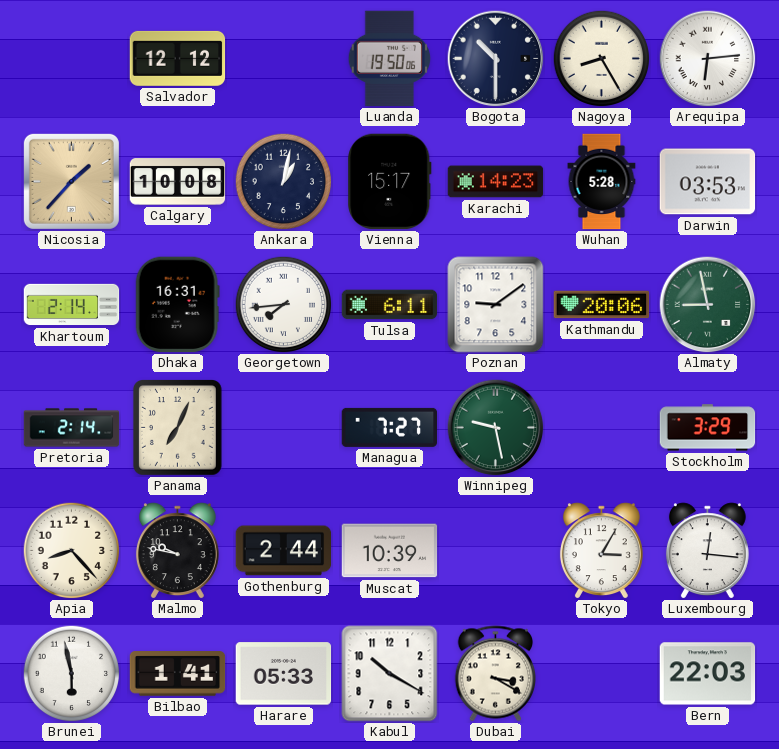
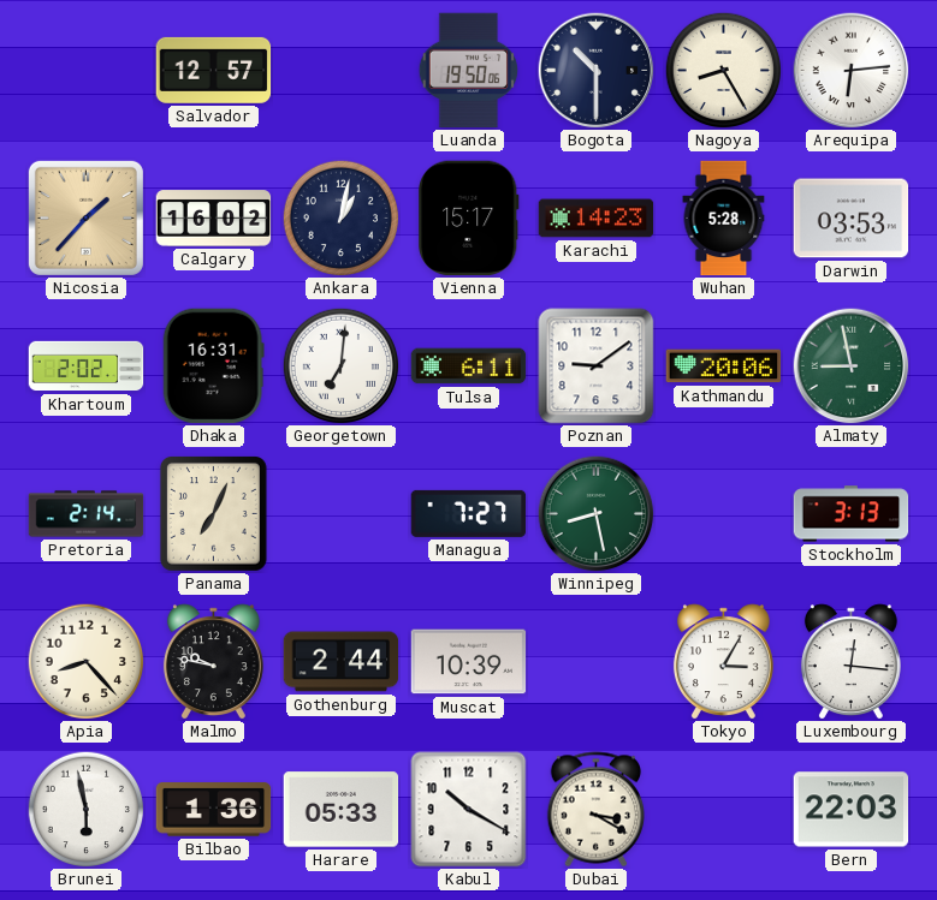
Salvador: 12:12 -> 12:57
Calgary: 10:08 -> 16:02
Khartoum: 2:14 -> 2:02
Georgetown: 7:44 -> 7:01
Winnipeg: 9:28 -> 8:28
Stockholm: 3:29 -> 3:13
Bilbao: 1:41 -> 1:36
